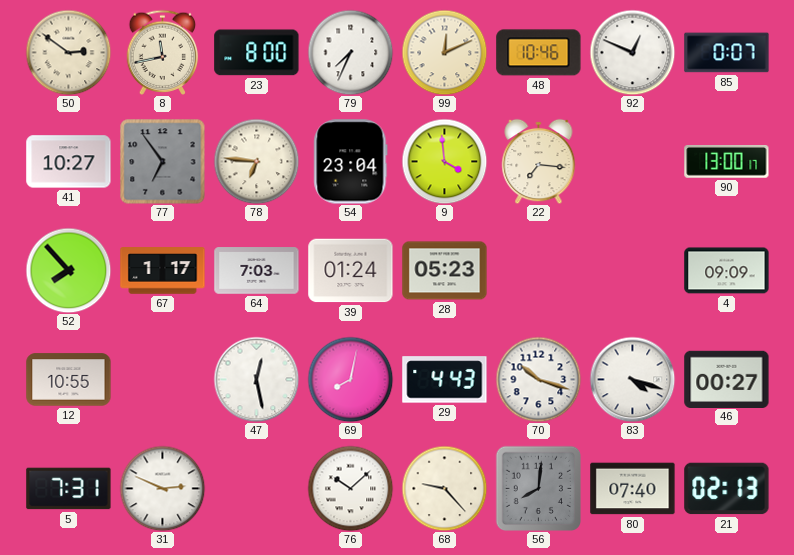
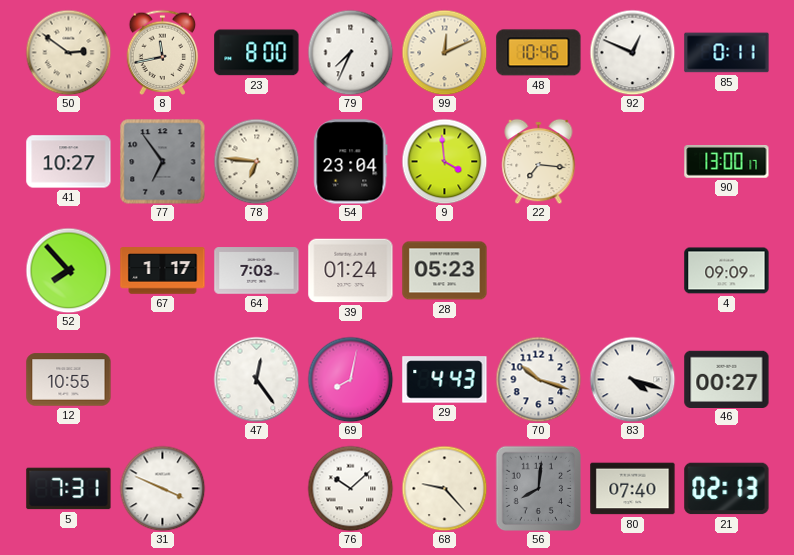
85: 0:07 -> 0:11
47: 12:28 -> 12:24
31: 2:49 -> 3:49
